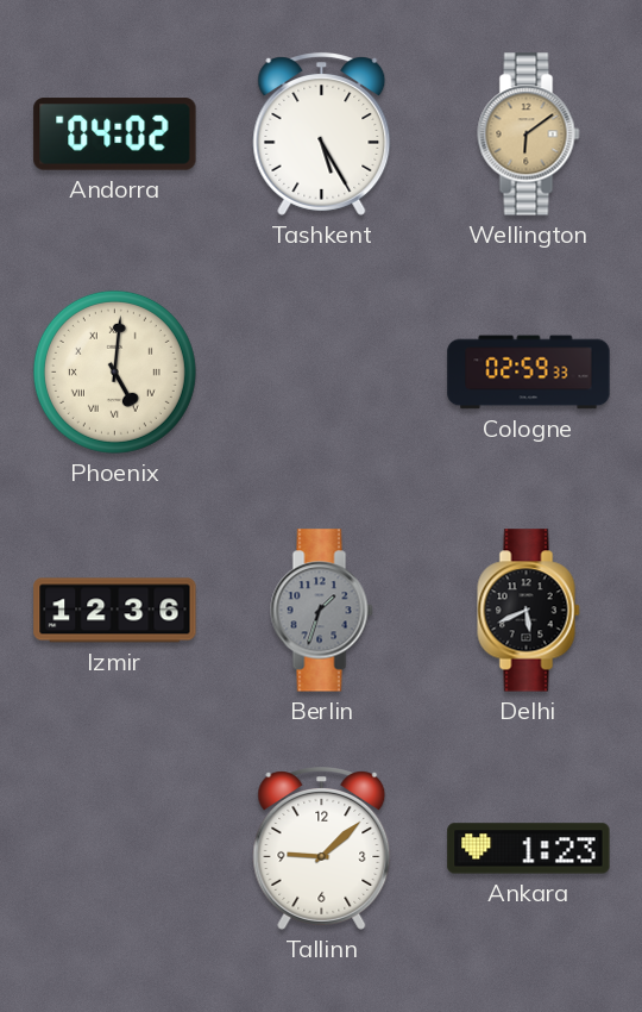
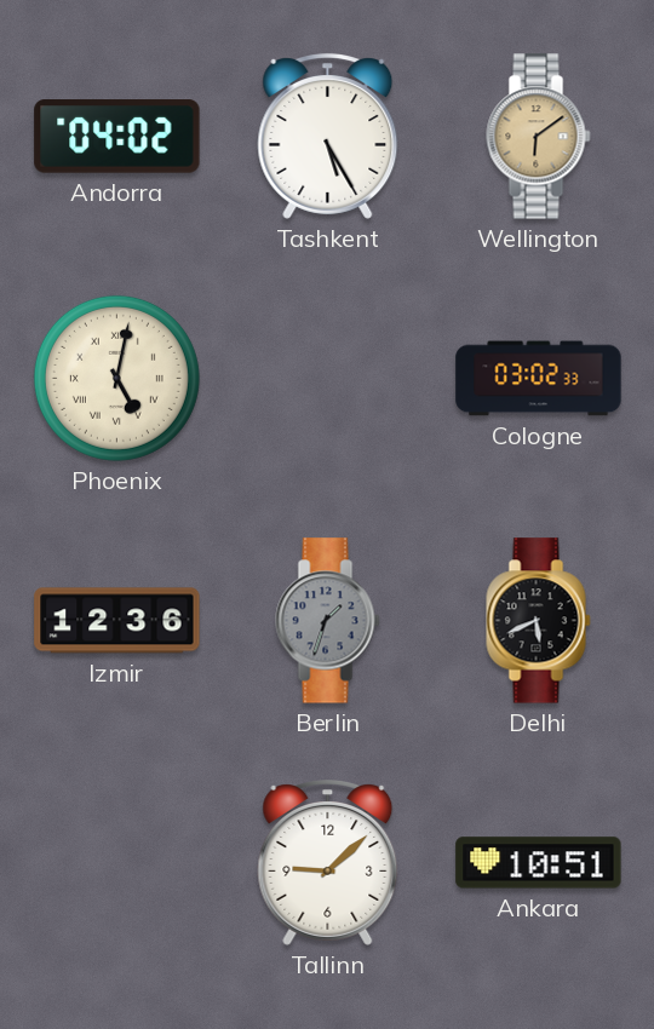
Phoenix: 5:01 -> 5:02
Cologne: 02:59 -> 03:02
Ankara: 1:23 -> 10:51
